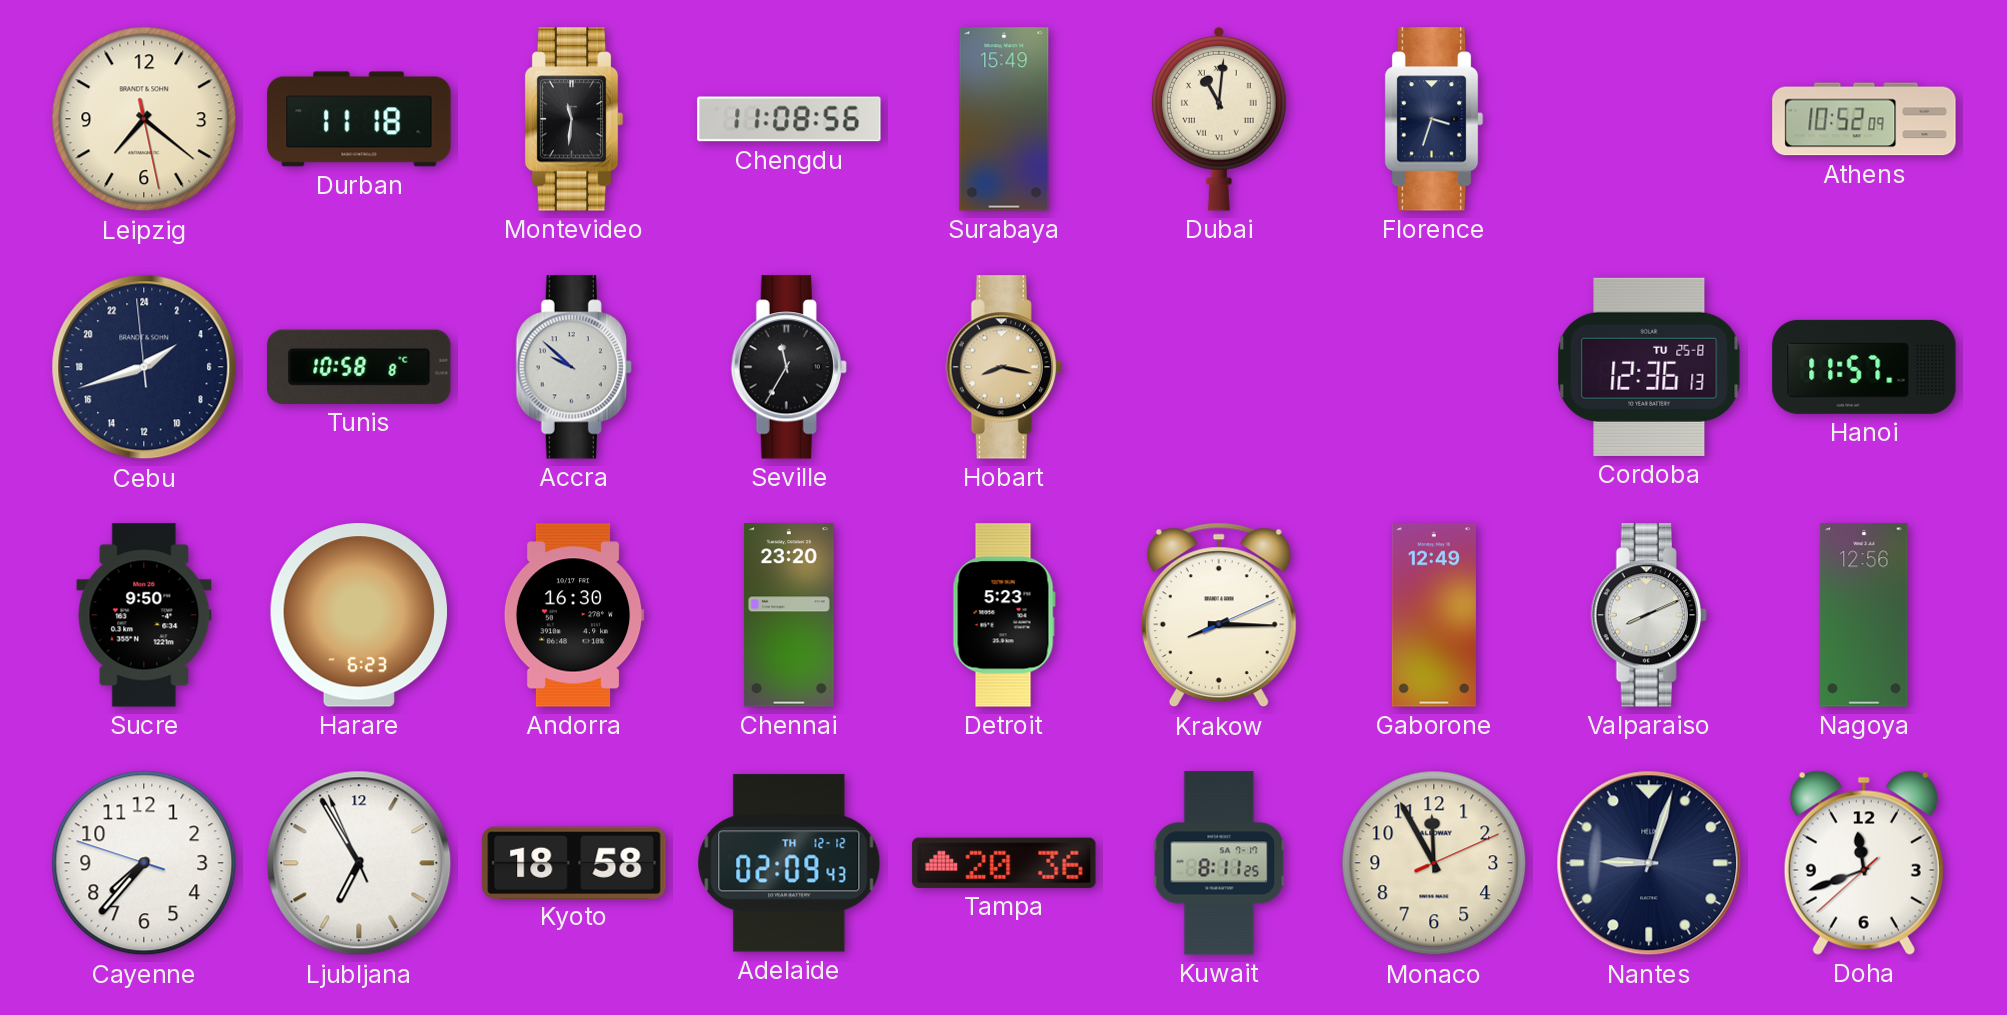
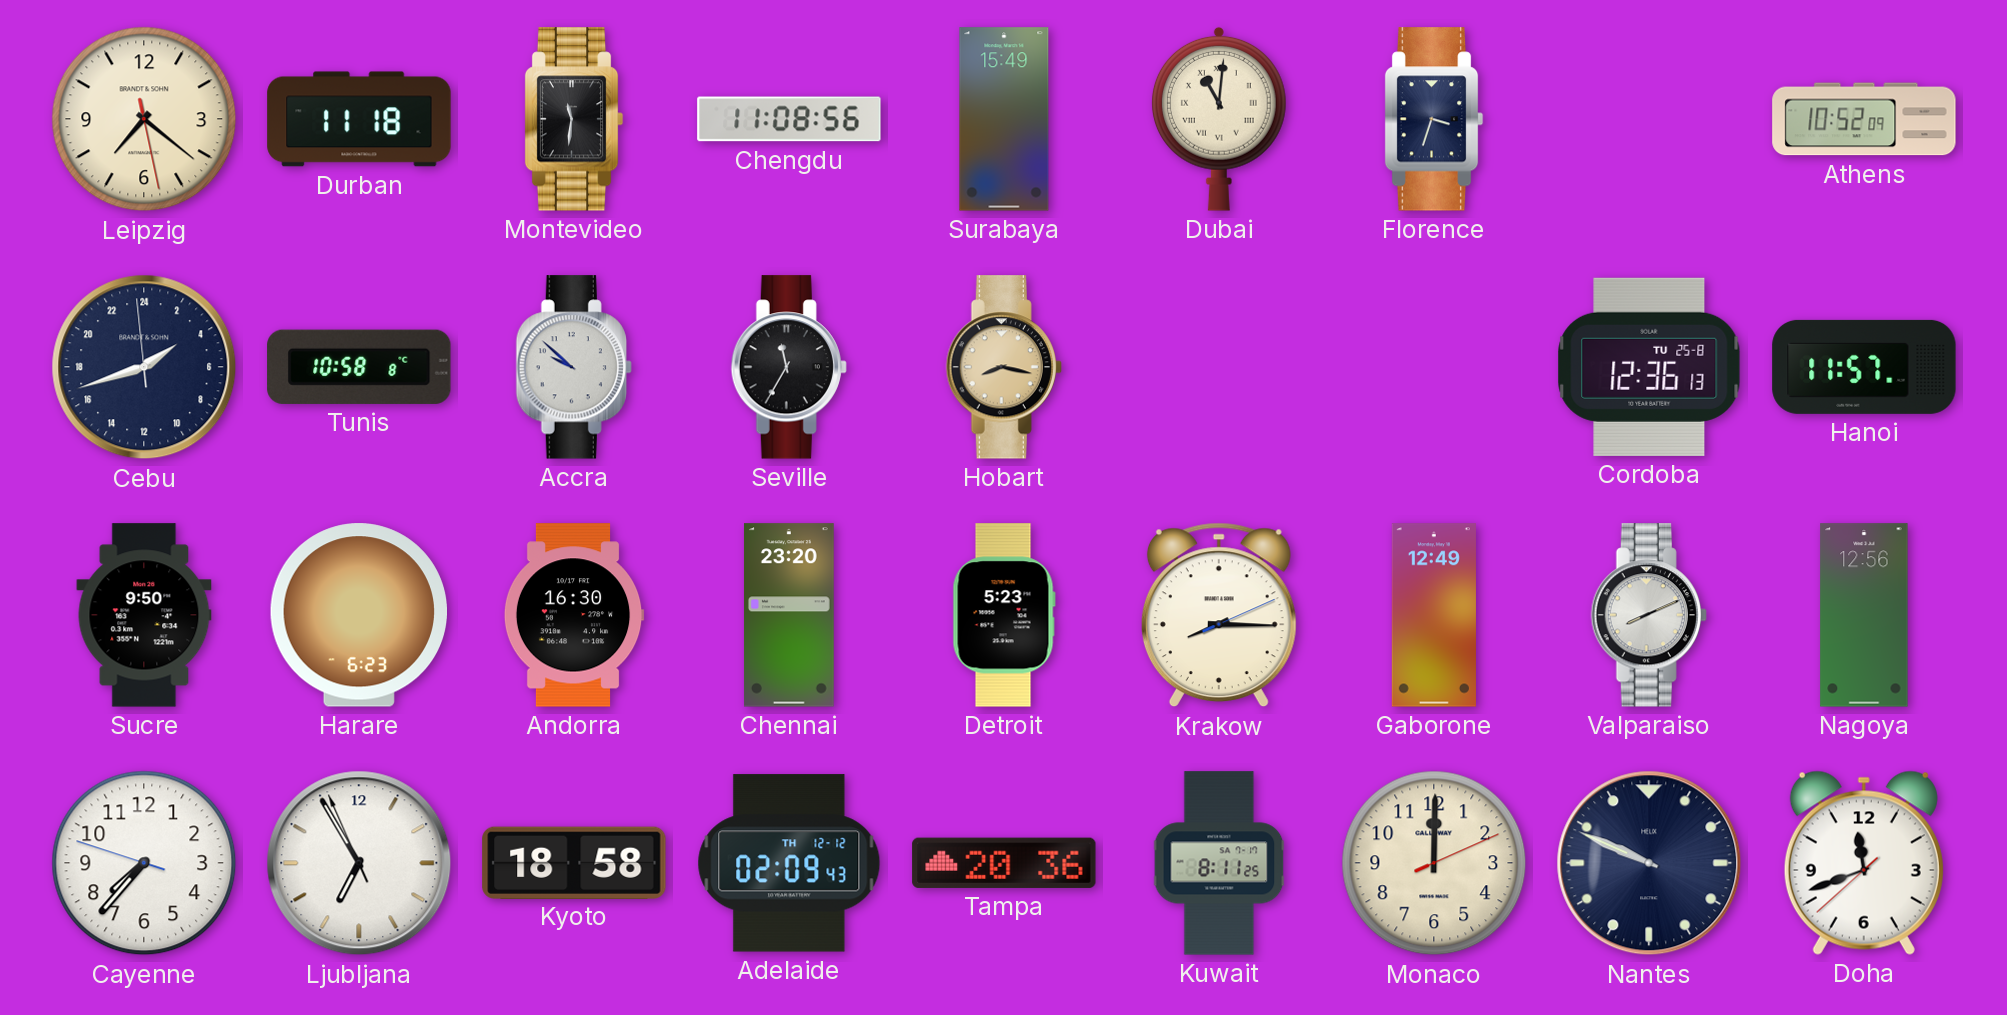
Monaco: 11:55 -> 12:00
Nantes: 9:03 -> 9:49
